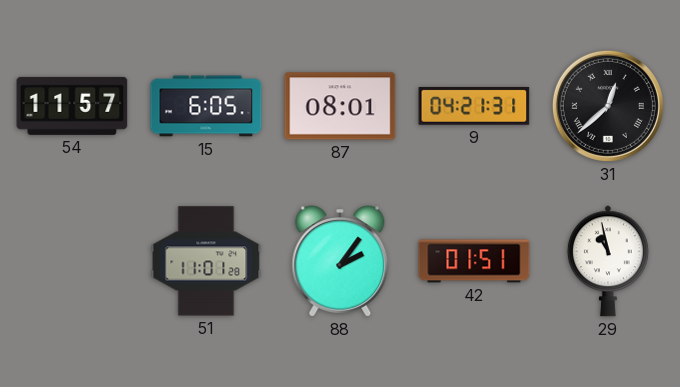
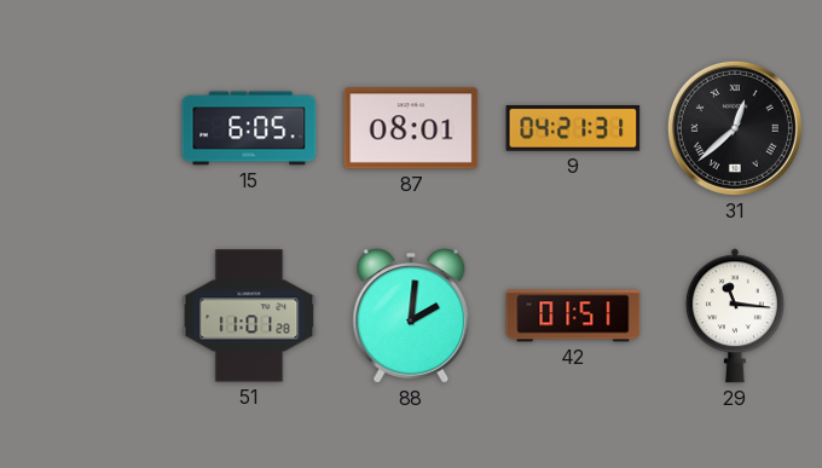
54: 11:57 -> none
88: 2:06 -> 2:01
29: 10:58 -> 11:16
